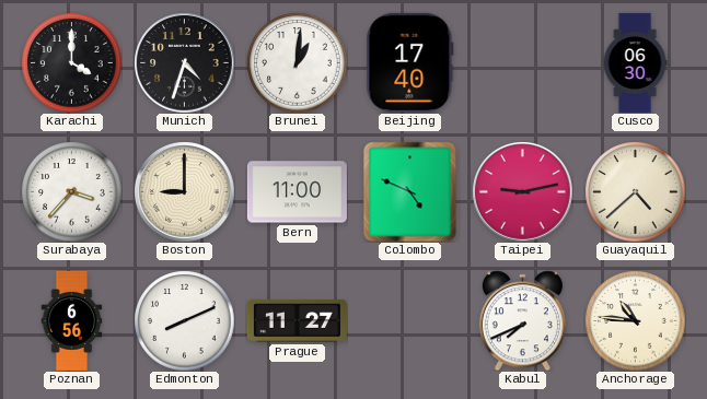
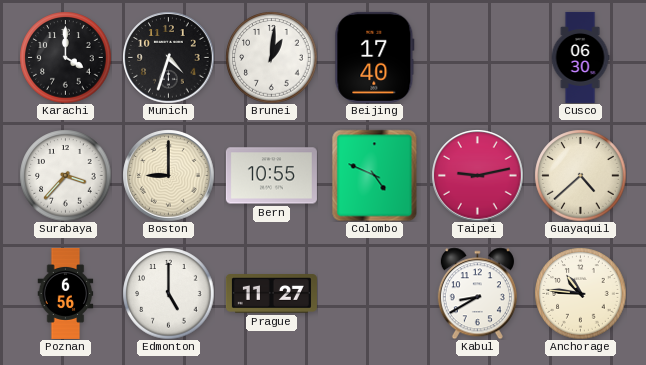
Bern: 11:00 -> 10:55
Edmonton: 8:11 -> 5:00
Kabul: 7:41 -> 8:40
